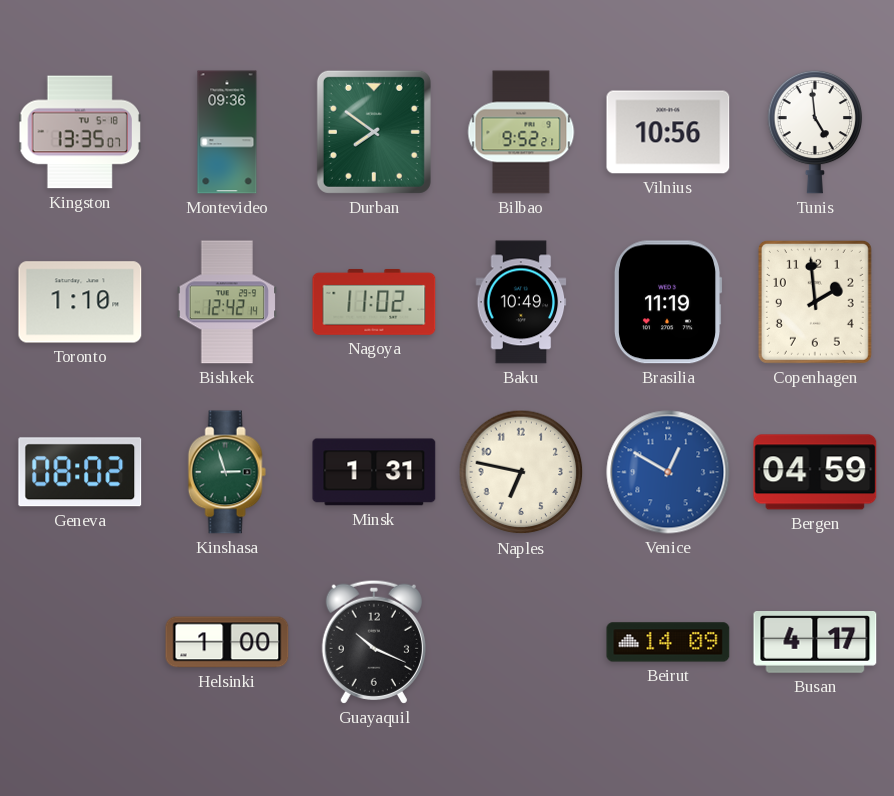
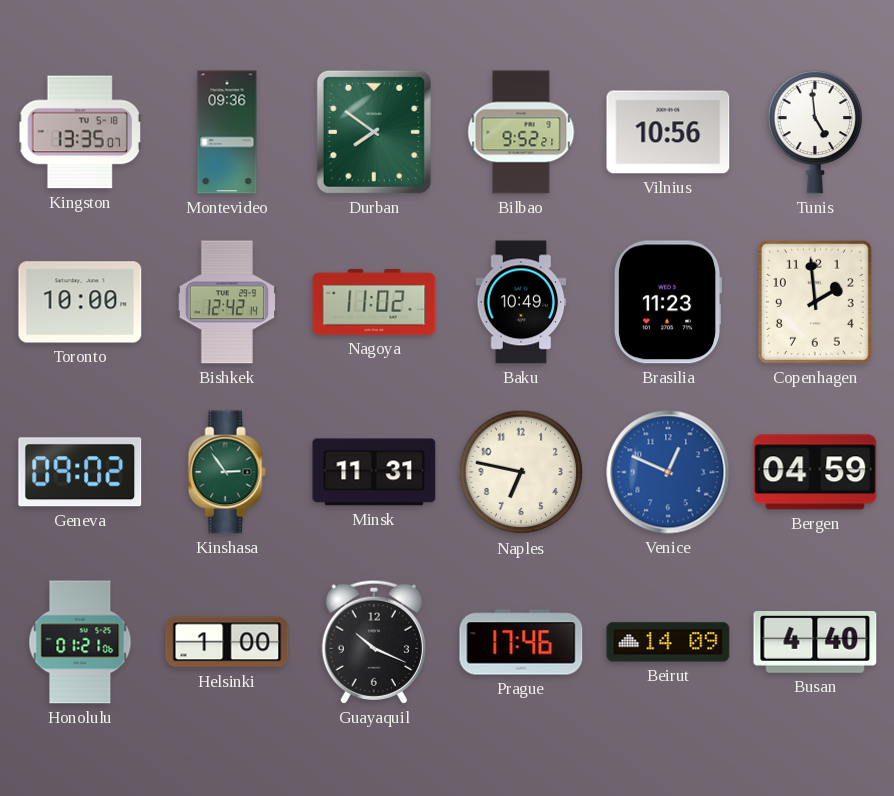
Toronto: 1:10 -> 10:00
Brasilia: 11:19 -> 11:23
Geneva: 08:02 -> 09:02
Kinshasa: 2:57 -> 2:54
Minsk: 1:31 -> 11:31
Venice: 12:50 -> 12:49
Honolulu: none -> 01:21
Prague: none -> 17:46
Busan: 4:17 -> 4:40
